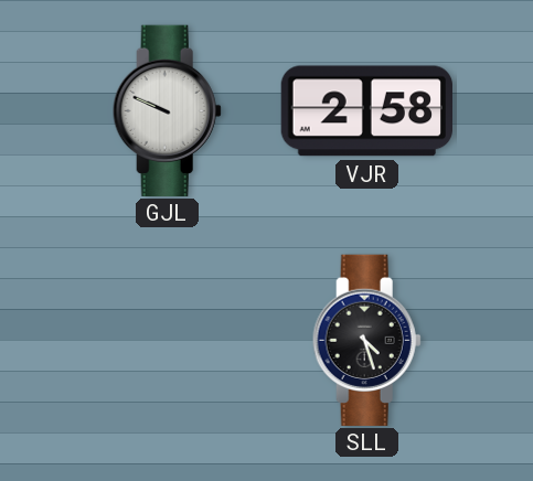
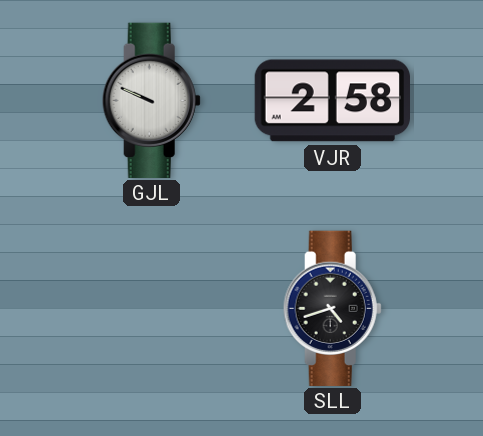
SLL: 4:27 -> 4:42
